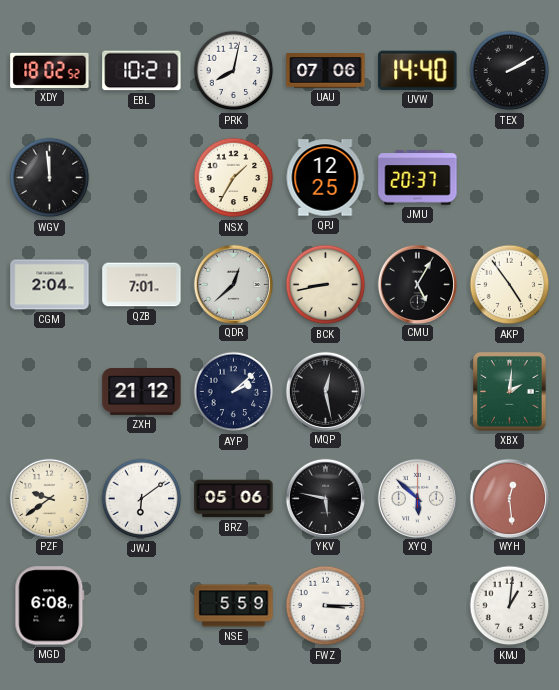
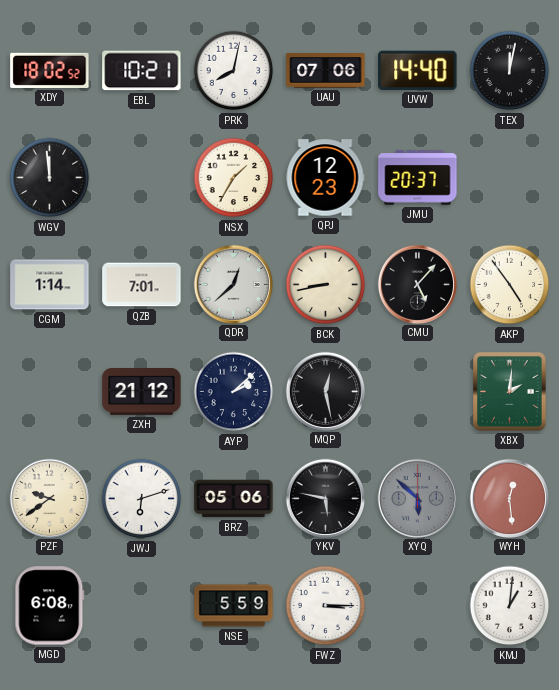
TEX: 2:10 -> 12:02
QPJ: 12:25 -> 12:23
CGM: 2:04 -> 1:14
CMU: 5:05 -> 5:07
JWJ: 6:09 -> 6:12
XYQ dial: white -> grey
